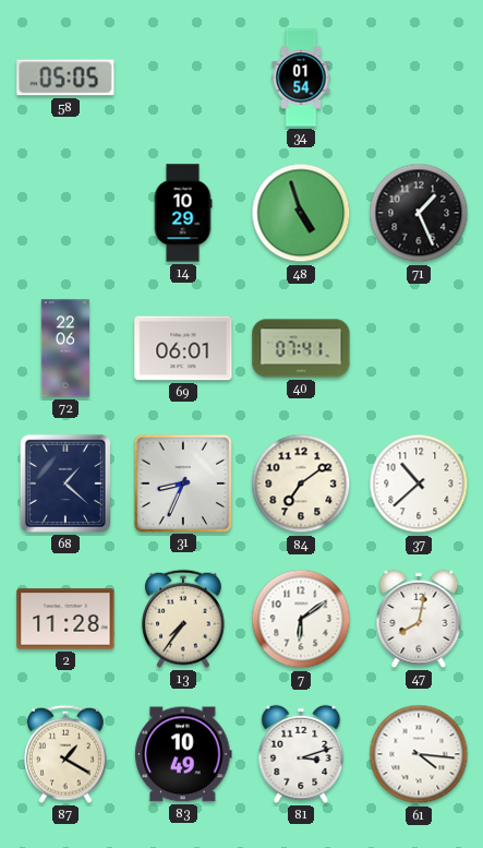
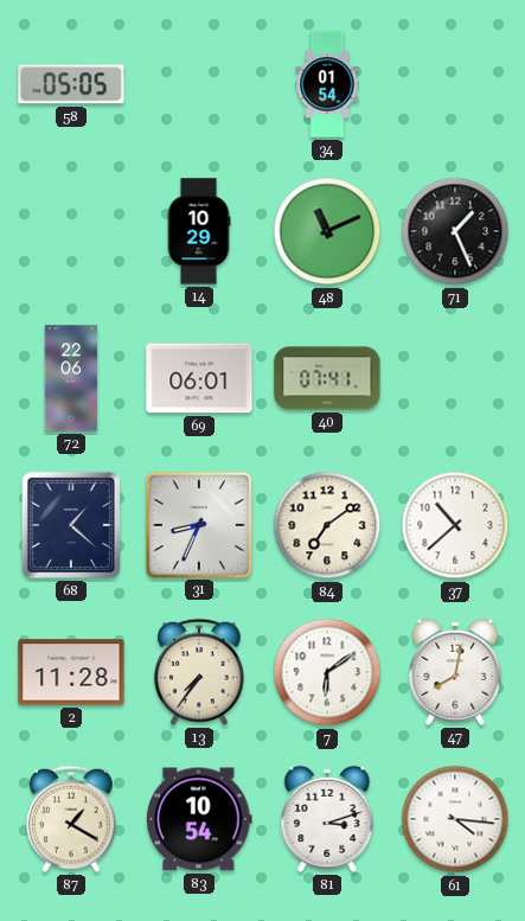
48: 4:57 -> 11:11
83: 10:49 -> 10:54
